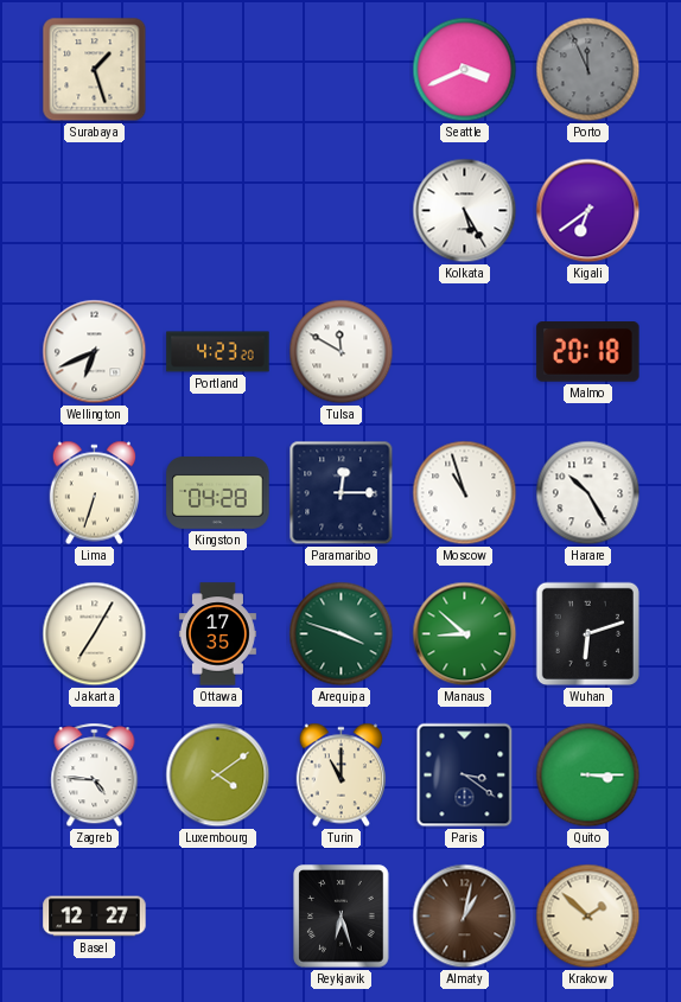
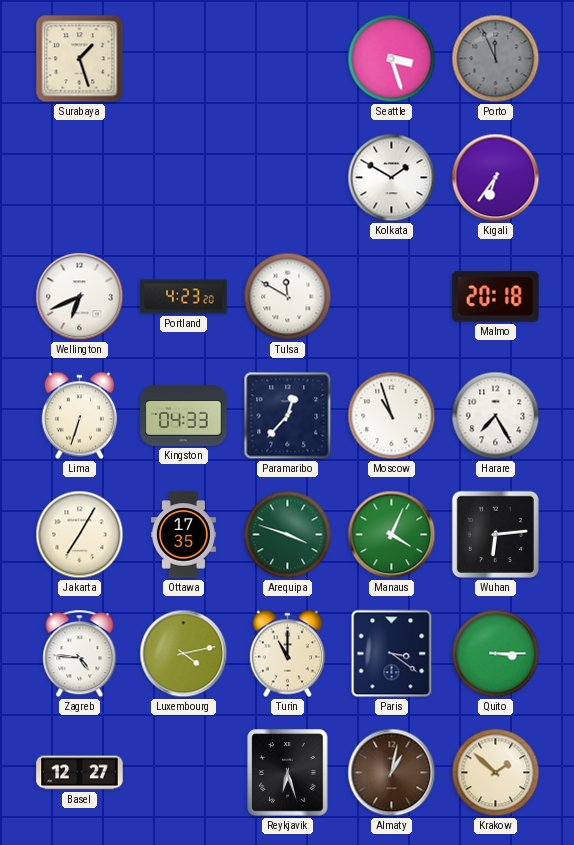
Seattle: 3:41 -> 3:27
Kolkata: 5:25 -> 1:50
Kigali: 6:39 -> 6:36
Kingston: 04:28 -> 04:33
Paramaribo: 12:15 -> 12:37
Harare: 10:25 -> 7:25
Manaus: 8:52 -> 4:04
Wuhan: 6:12 -> 6:14
Luxembourg: 4:09 -> 4:13
